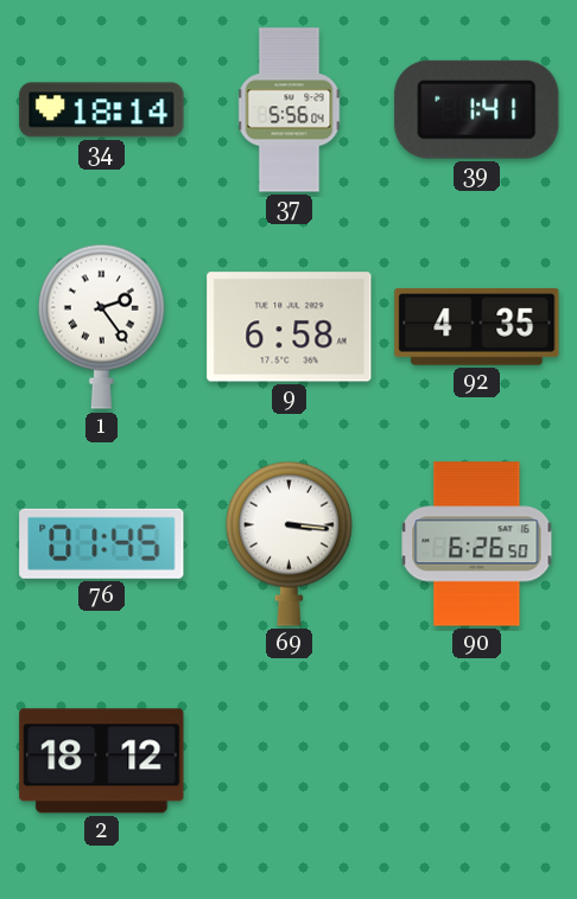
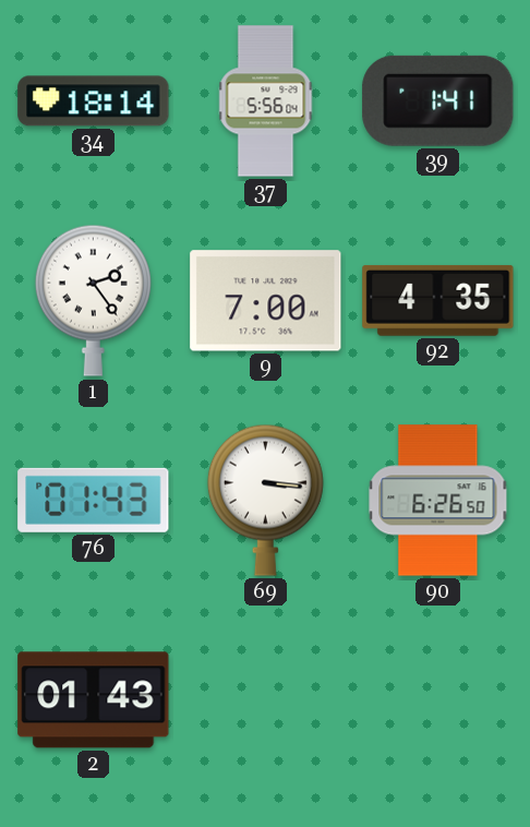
9: 6:58 -> 7:00
76: 01:45 -> 01:43
2: 18:12 -> 01:43
